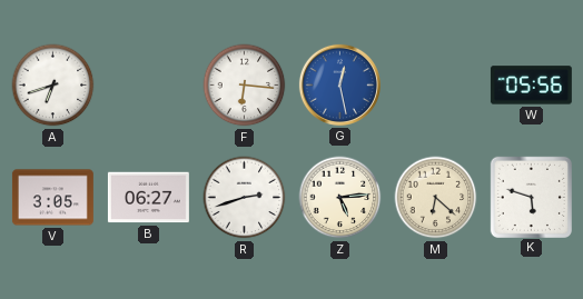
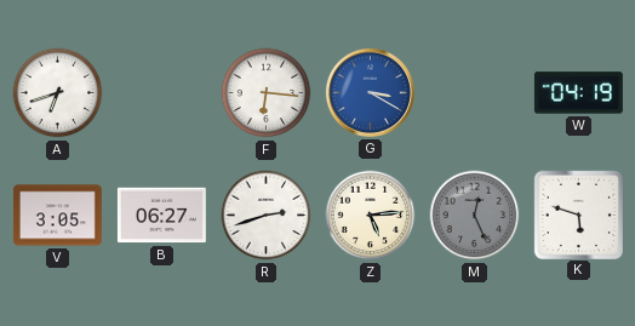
G: 12:28 -> 3:20
W: 05:56 -> 04:19
M: 6:22 -> 12:26
M dial: cream -> grey
